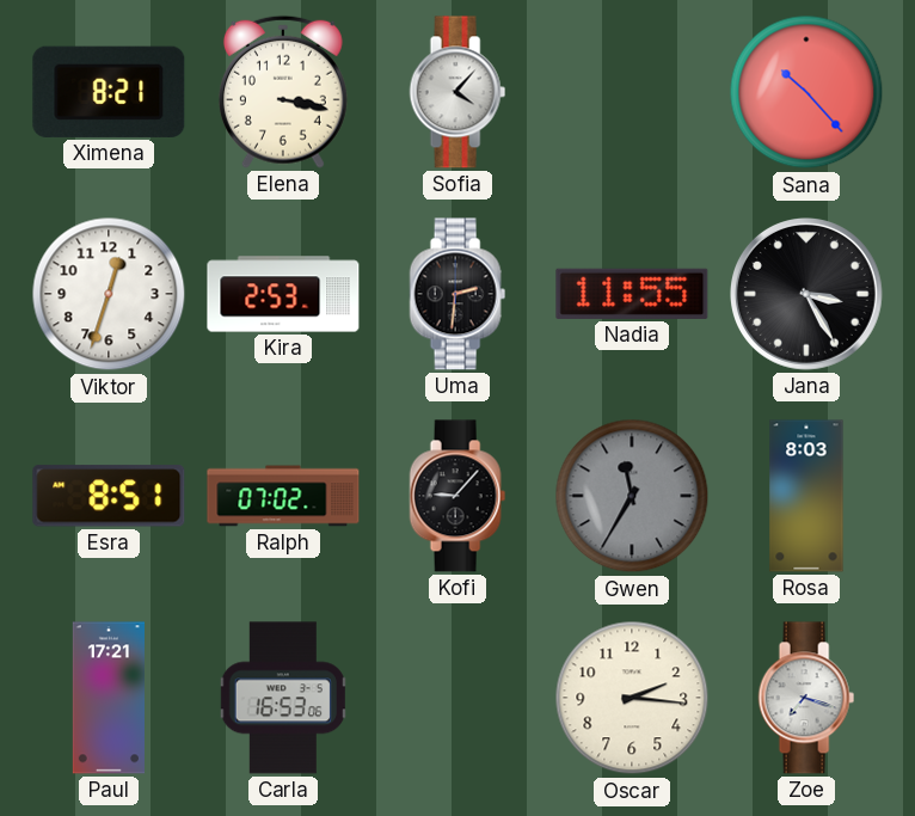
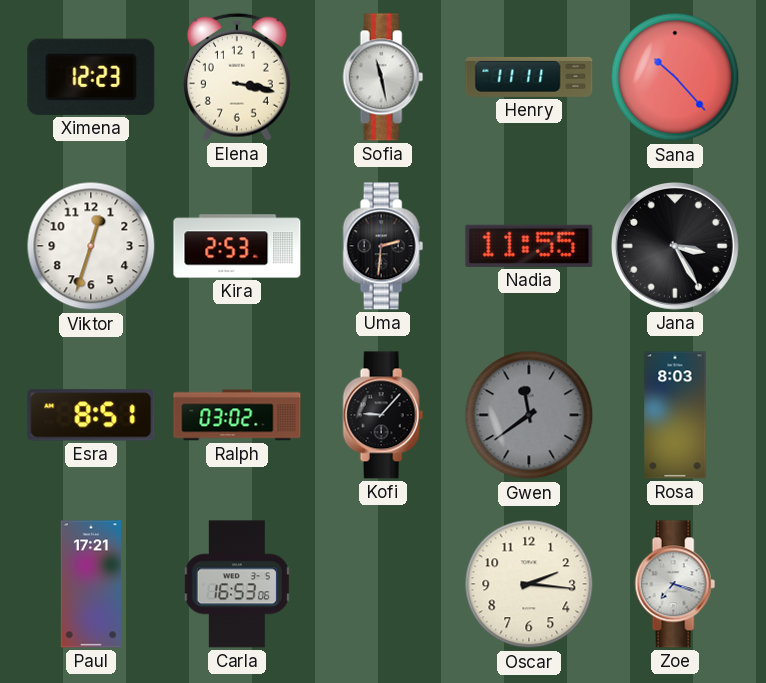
Ximena: 8:21 -> 12:23
Sofia: 4:07 -> 11:28
Henry: none -> 11:11
Ralph: 07:02 -> 03:02
Gwen: 11:35 -> 11:39
